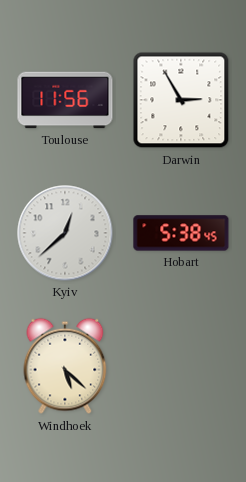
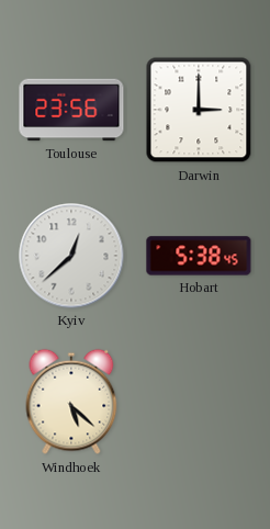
Toulouse: 11:56 -> 23:56
Darwin: 2:55 -> 3:00
